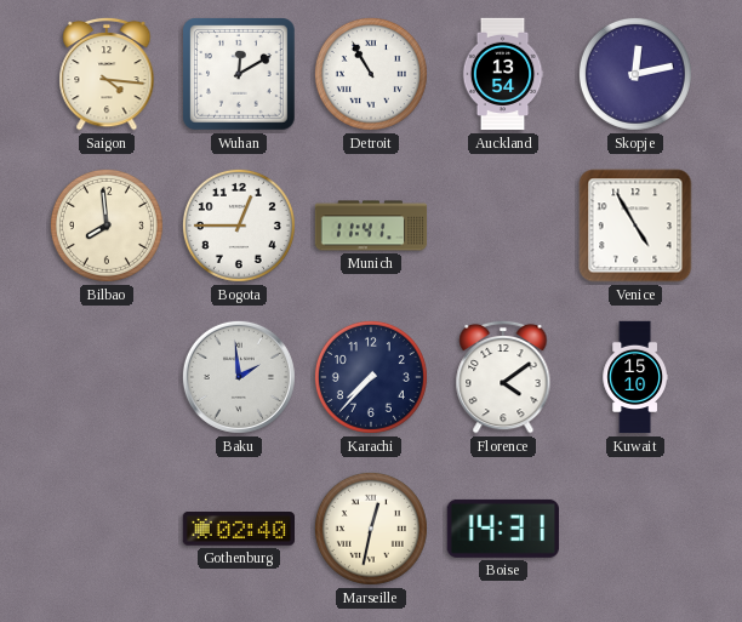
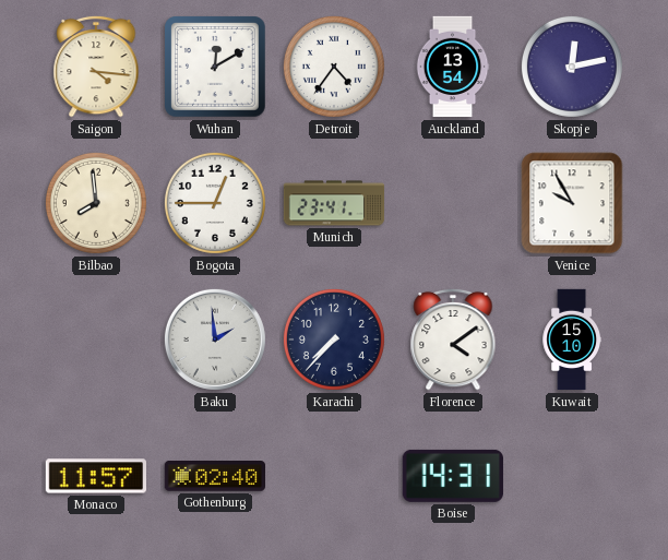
Detroit: 10:55 -> 4:36
Munich: 11:41 -> 23:41
Venice: 4:55 -> 9:55
Monaco: none -> 11:57
Marseille: 12:32 -> none
